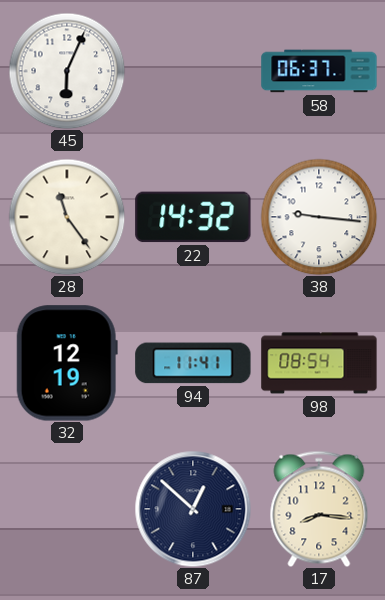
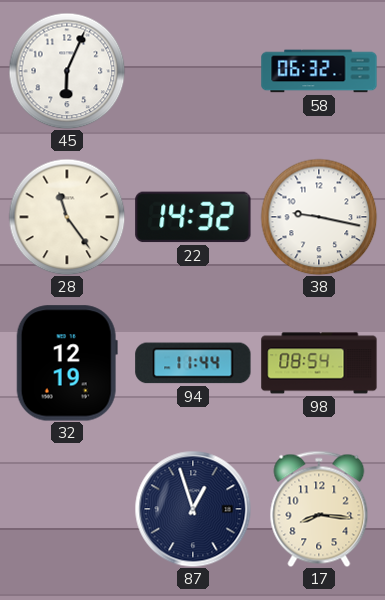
58: 06:37 -> 06:32
38: 9:16 -> 9:17
94: 11:41 -> 11:44
87: 12:52 -> 12:57
